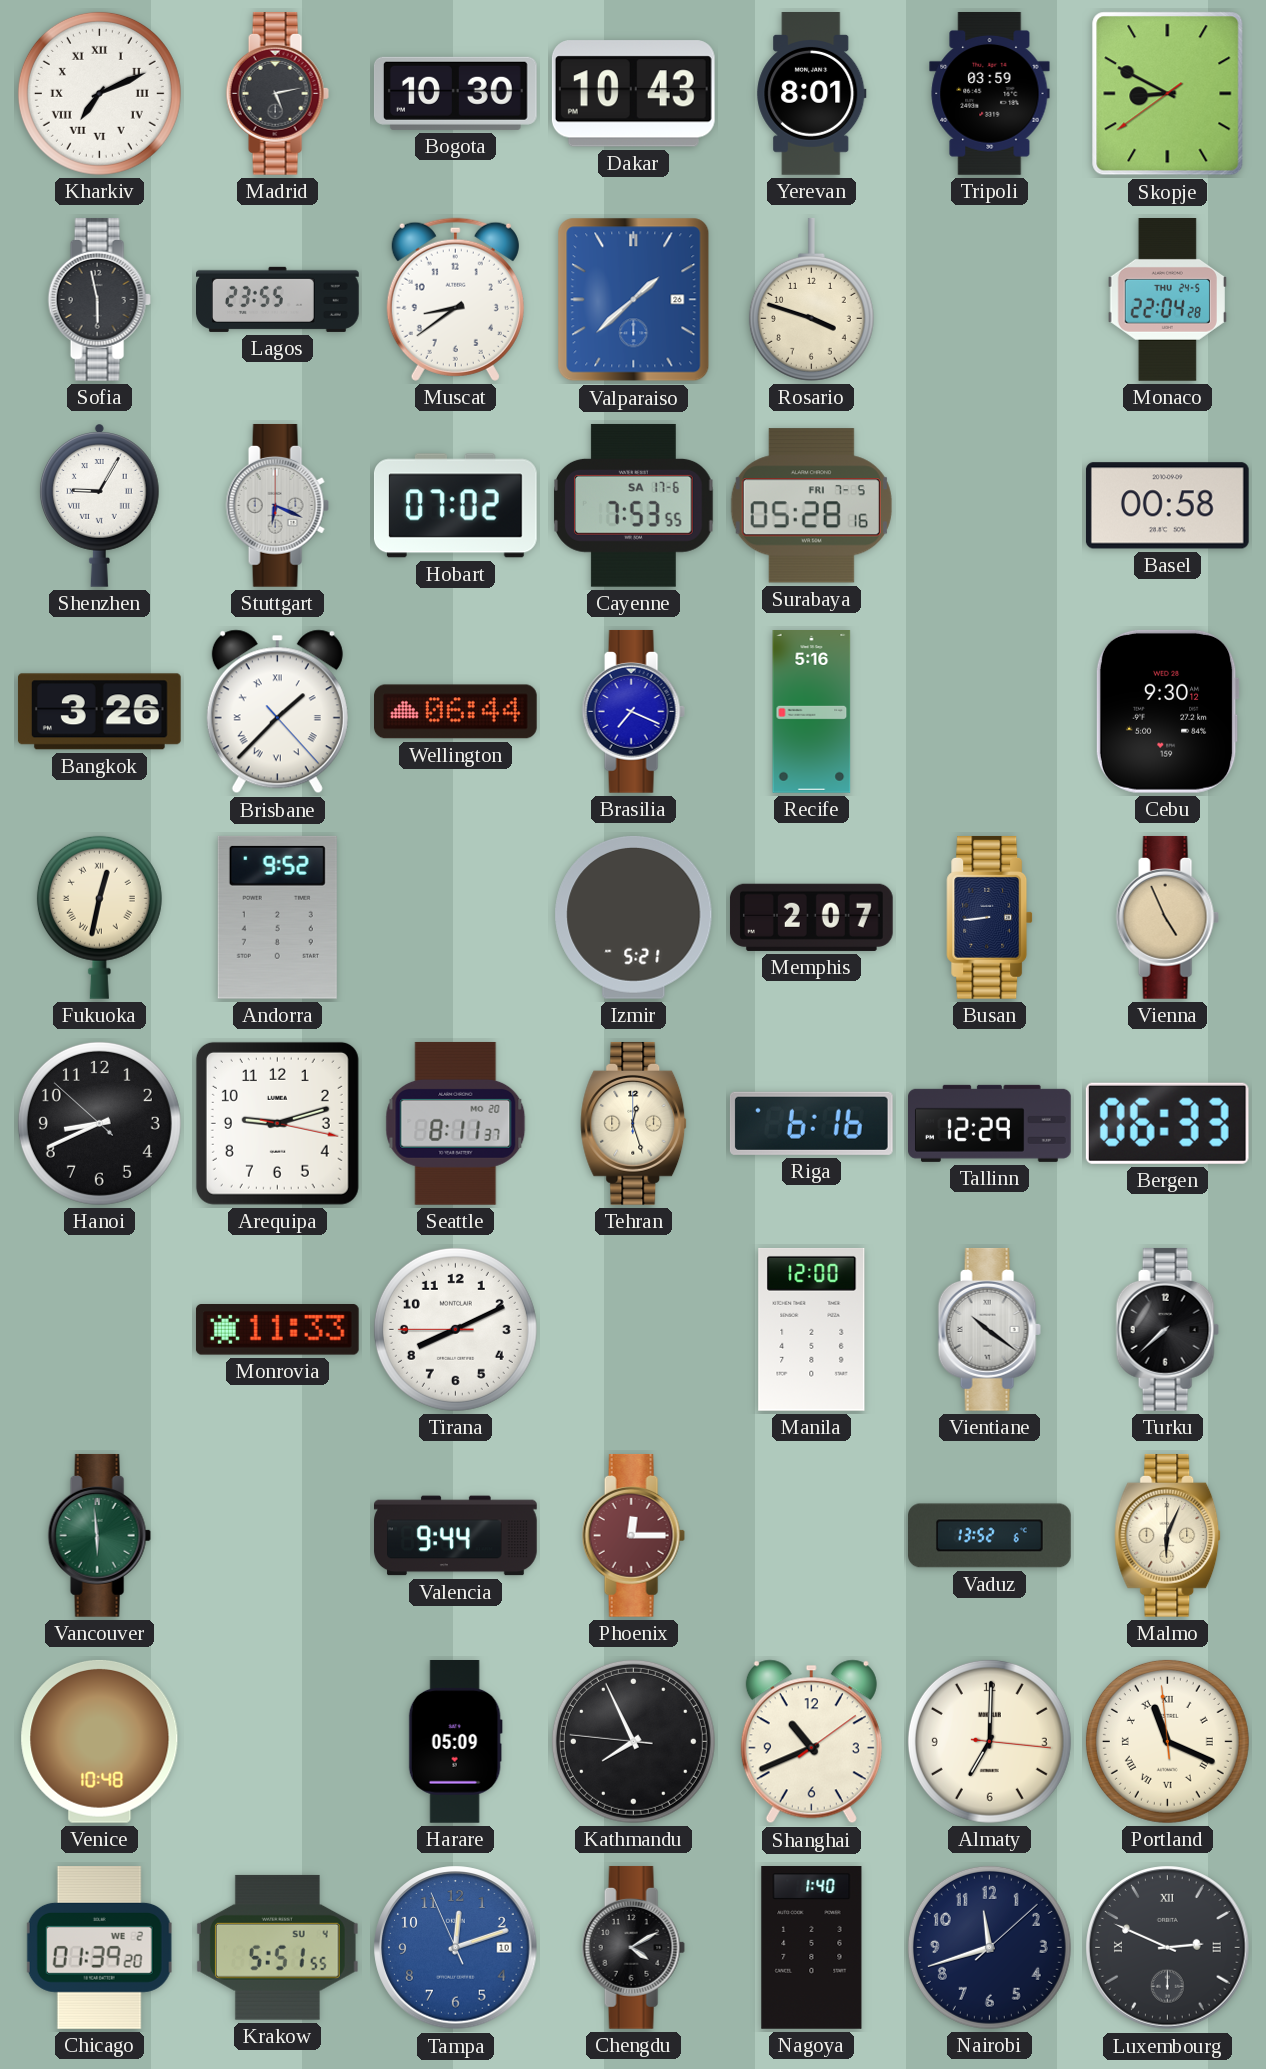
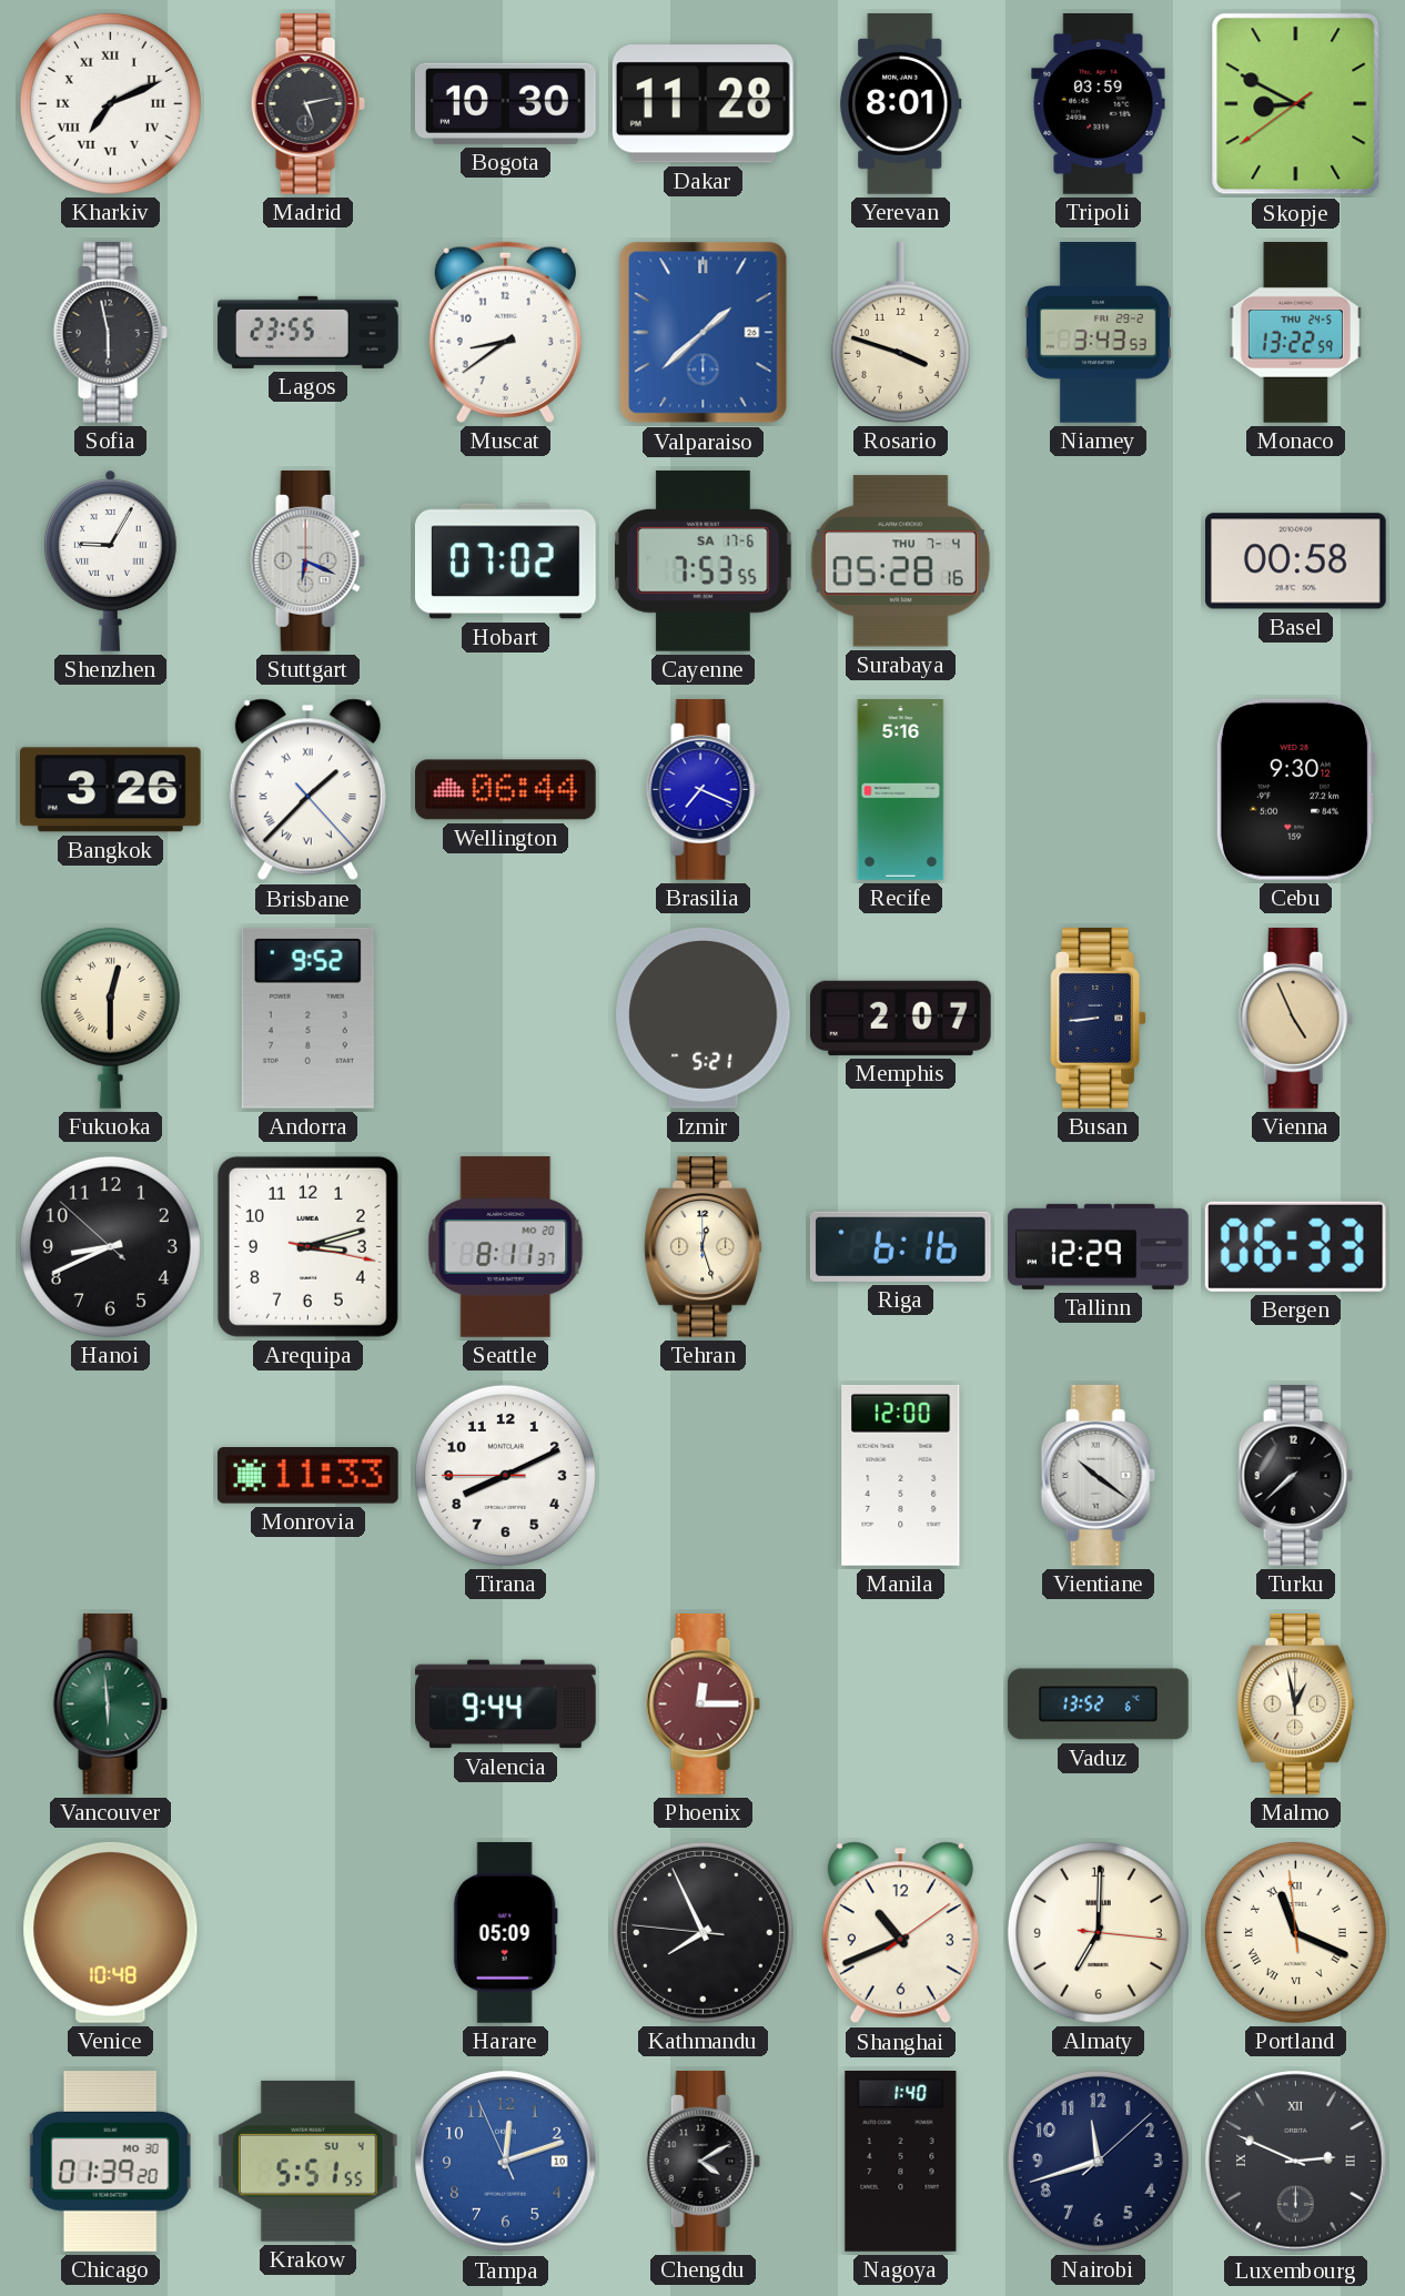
Dakar: 10:43 -> 11:28
Niamey: none -> 3:43
Monaco: 22:04 -> 13:22
Surabaya date: FRI 7-5 -> THU 7-4
Fukuoka: 12:32 -> 12:30
Arequipa: 9:12 -> 3:12
Malmo: 6:04 -> 12:58
Chicago date: WE 2 -> MO 30
